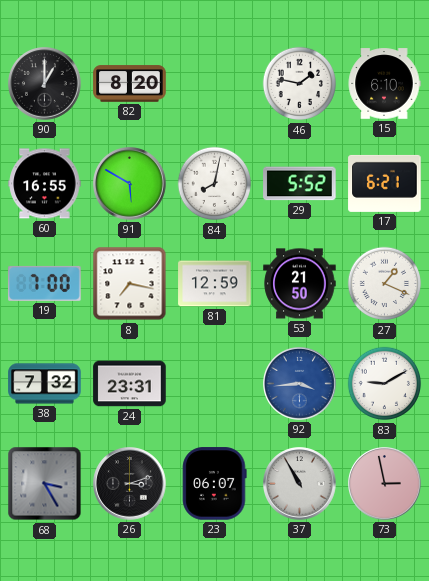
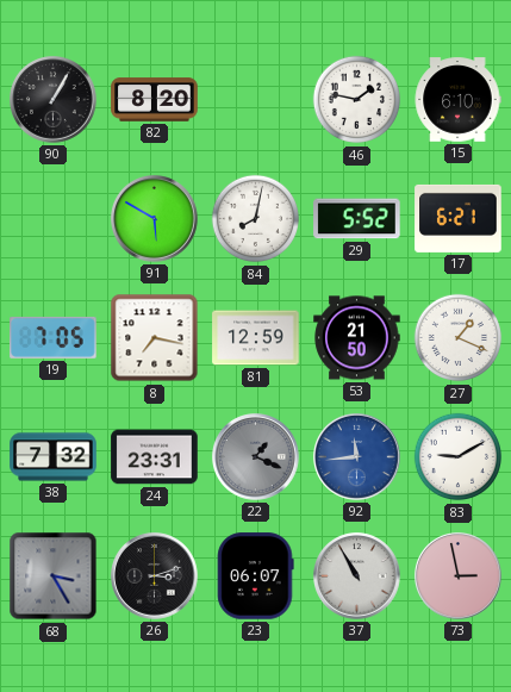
90: 1:00 -> 1:05
60: 16:55 -> none
19: 7:00 -> 7:05
22: none -> 1:19
92: 3:44 -> 11:44
